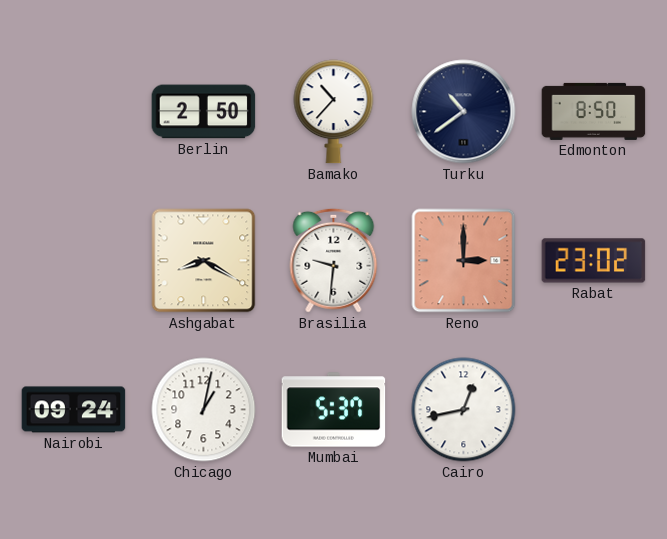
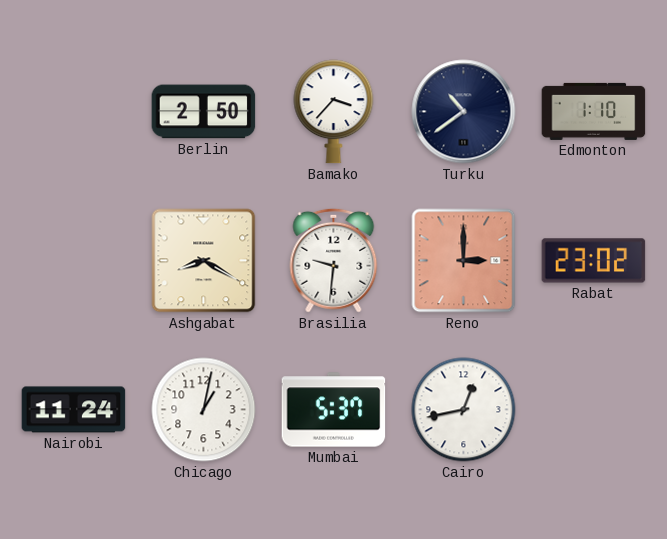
Bamako: 10:37 -> 3:37
Edmonton: 8:50 -> 1:10
Nairobi: 09:24 -> 11:24
